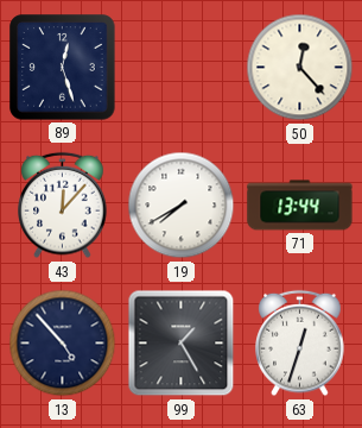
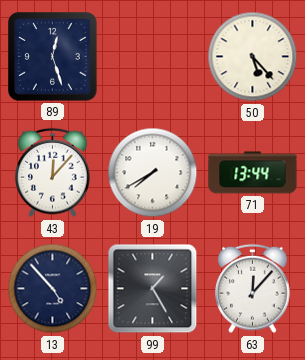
50: 12:23 -> 5:23
63: 12:33 -> 12:07
